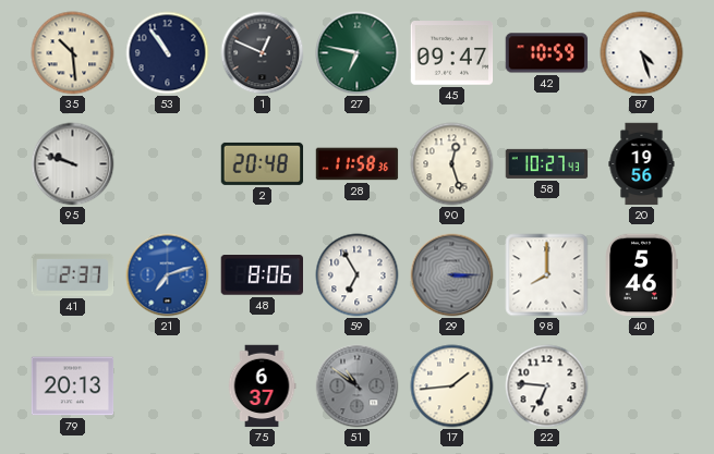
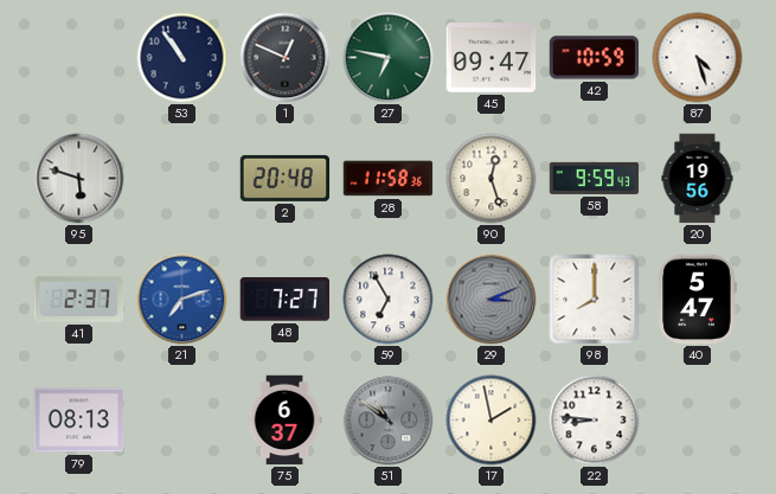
35: 10:29 -> none
95: 9:48 -> 5:48
58: 10:27 -> 9:59
48: 8:06 -> 7:27
29: 3:15 -> 3:11
40: 5:46 -> 5:47
79: 20:13 -> 08:13
17: 1:44 -> 1:58
22: 6:46 -> 8:46
